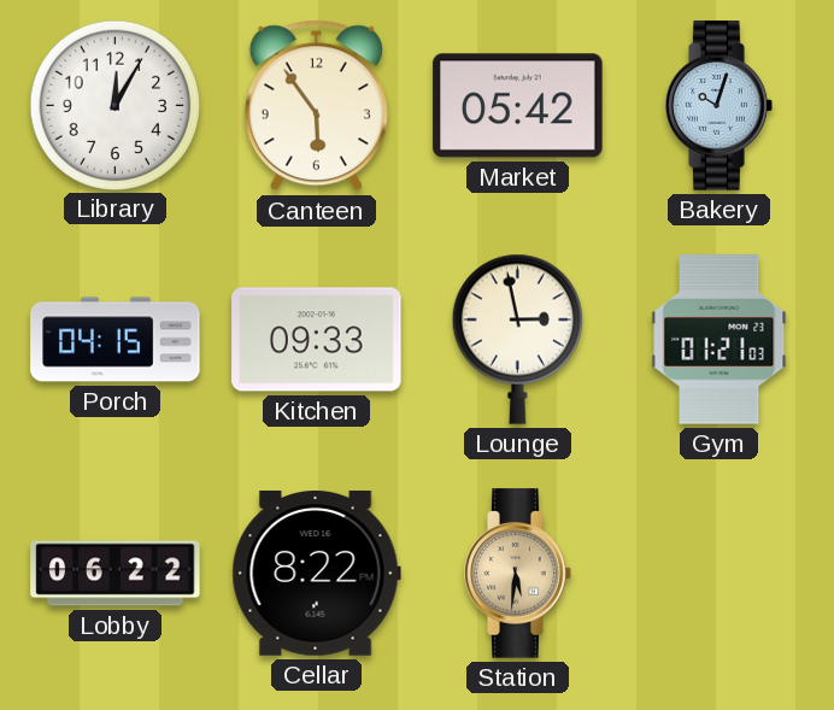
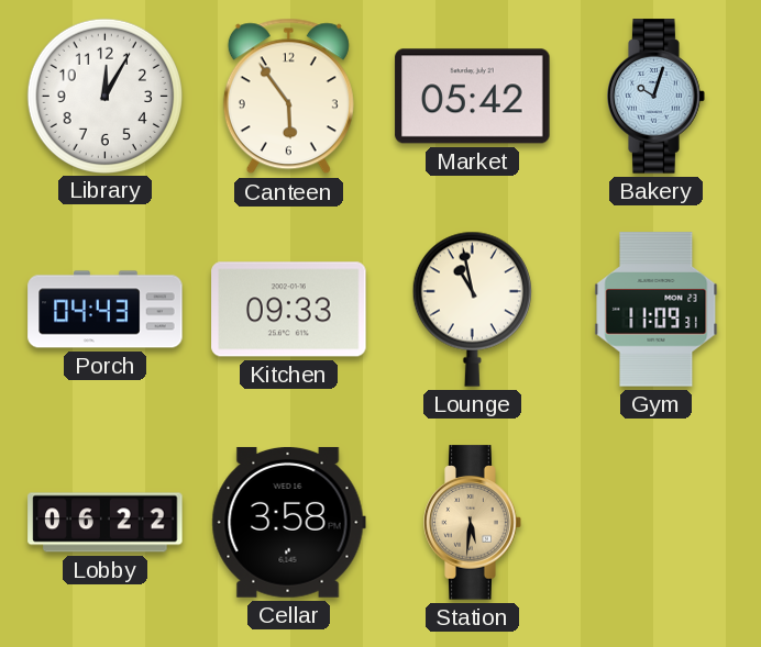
Porch: 04:15 -> 04:43
Lounge: 2:58 -> 10:58
Gym: 01:21 -> 11:09
Cellar: 8:22 -> 3:58
